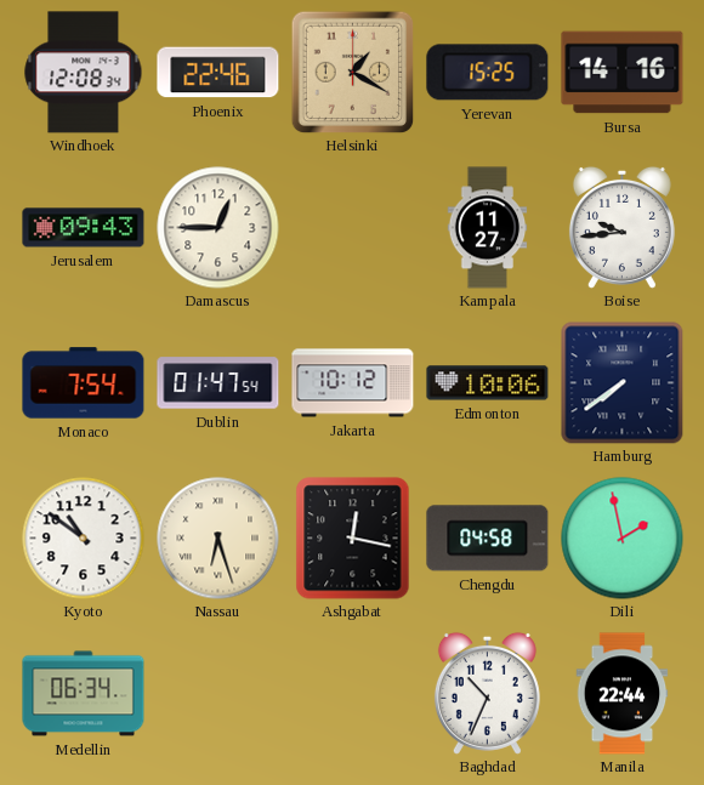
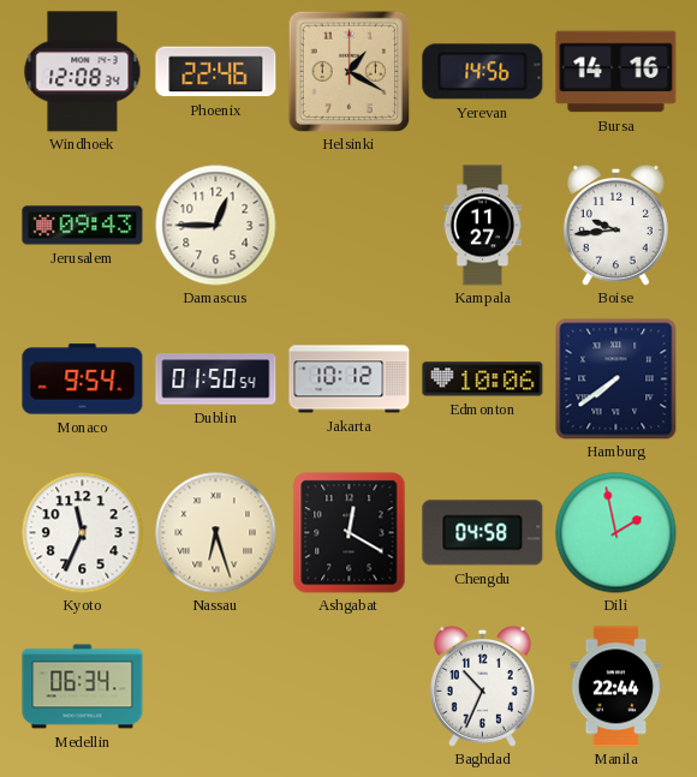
Yerevan: 15:25 -> 14:56
Monaco: 7:54 -> 9:54
Dublin: 01:47 -> 01:50
Kyoto: 10:51 -> 11:34
Ashgabat: 12:17 -> 12:20
